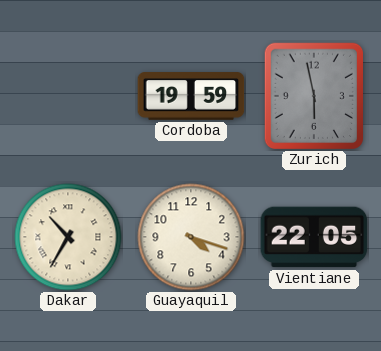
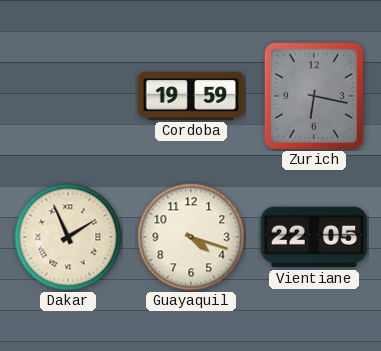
Zurich: 5:58 -> 6:17
Dakar: 10:35 -> 1:56
